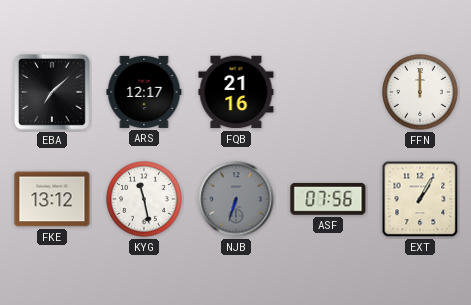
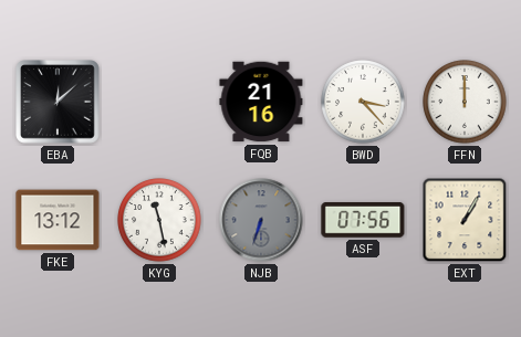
EBA: 7:08 -> 12:08
ARS: 12:17 -> none
BWD: none -> 3:23
